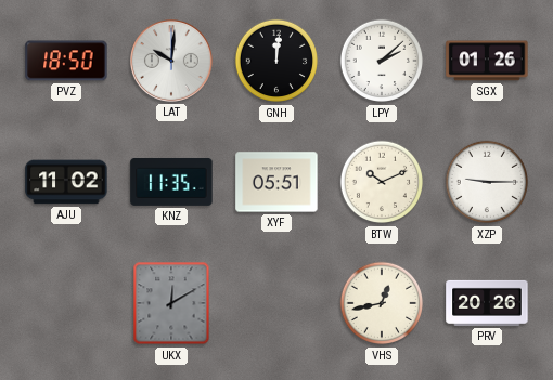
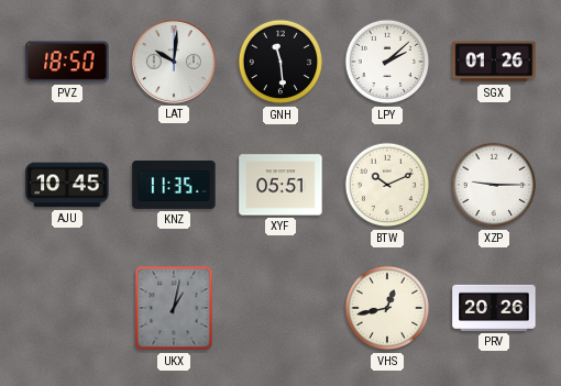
GNH: 12:01 -> 11:29
AJU: 11:02 -> 10:45
UKX: 12:10 -> 1:02
